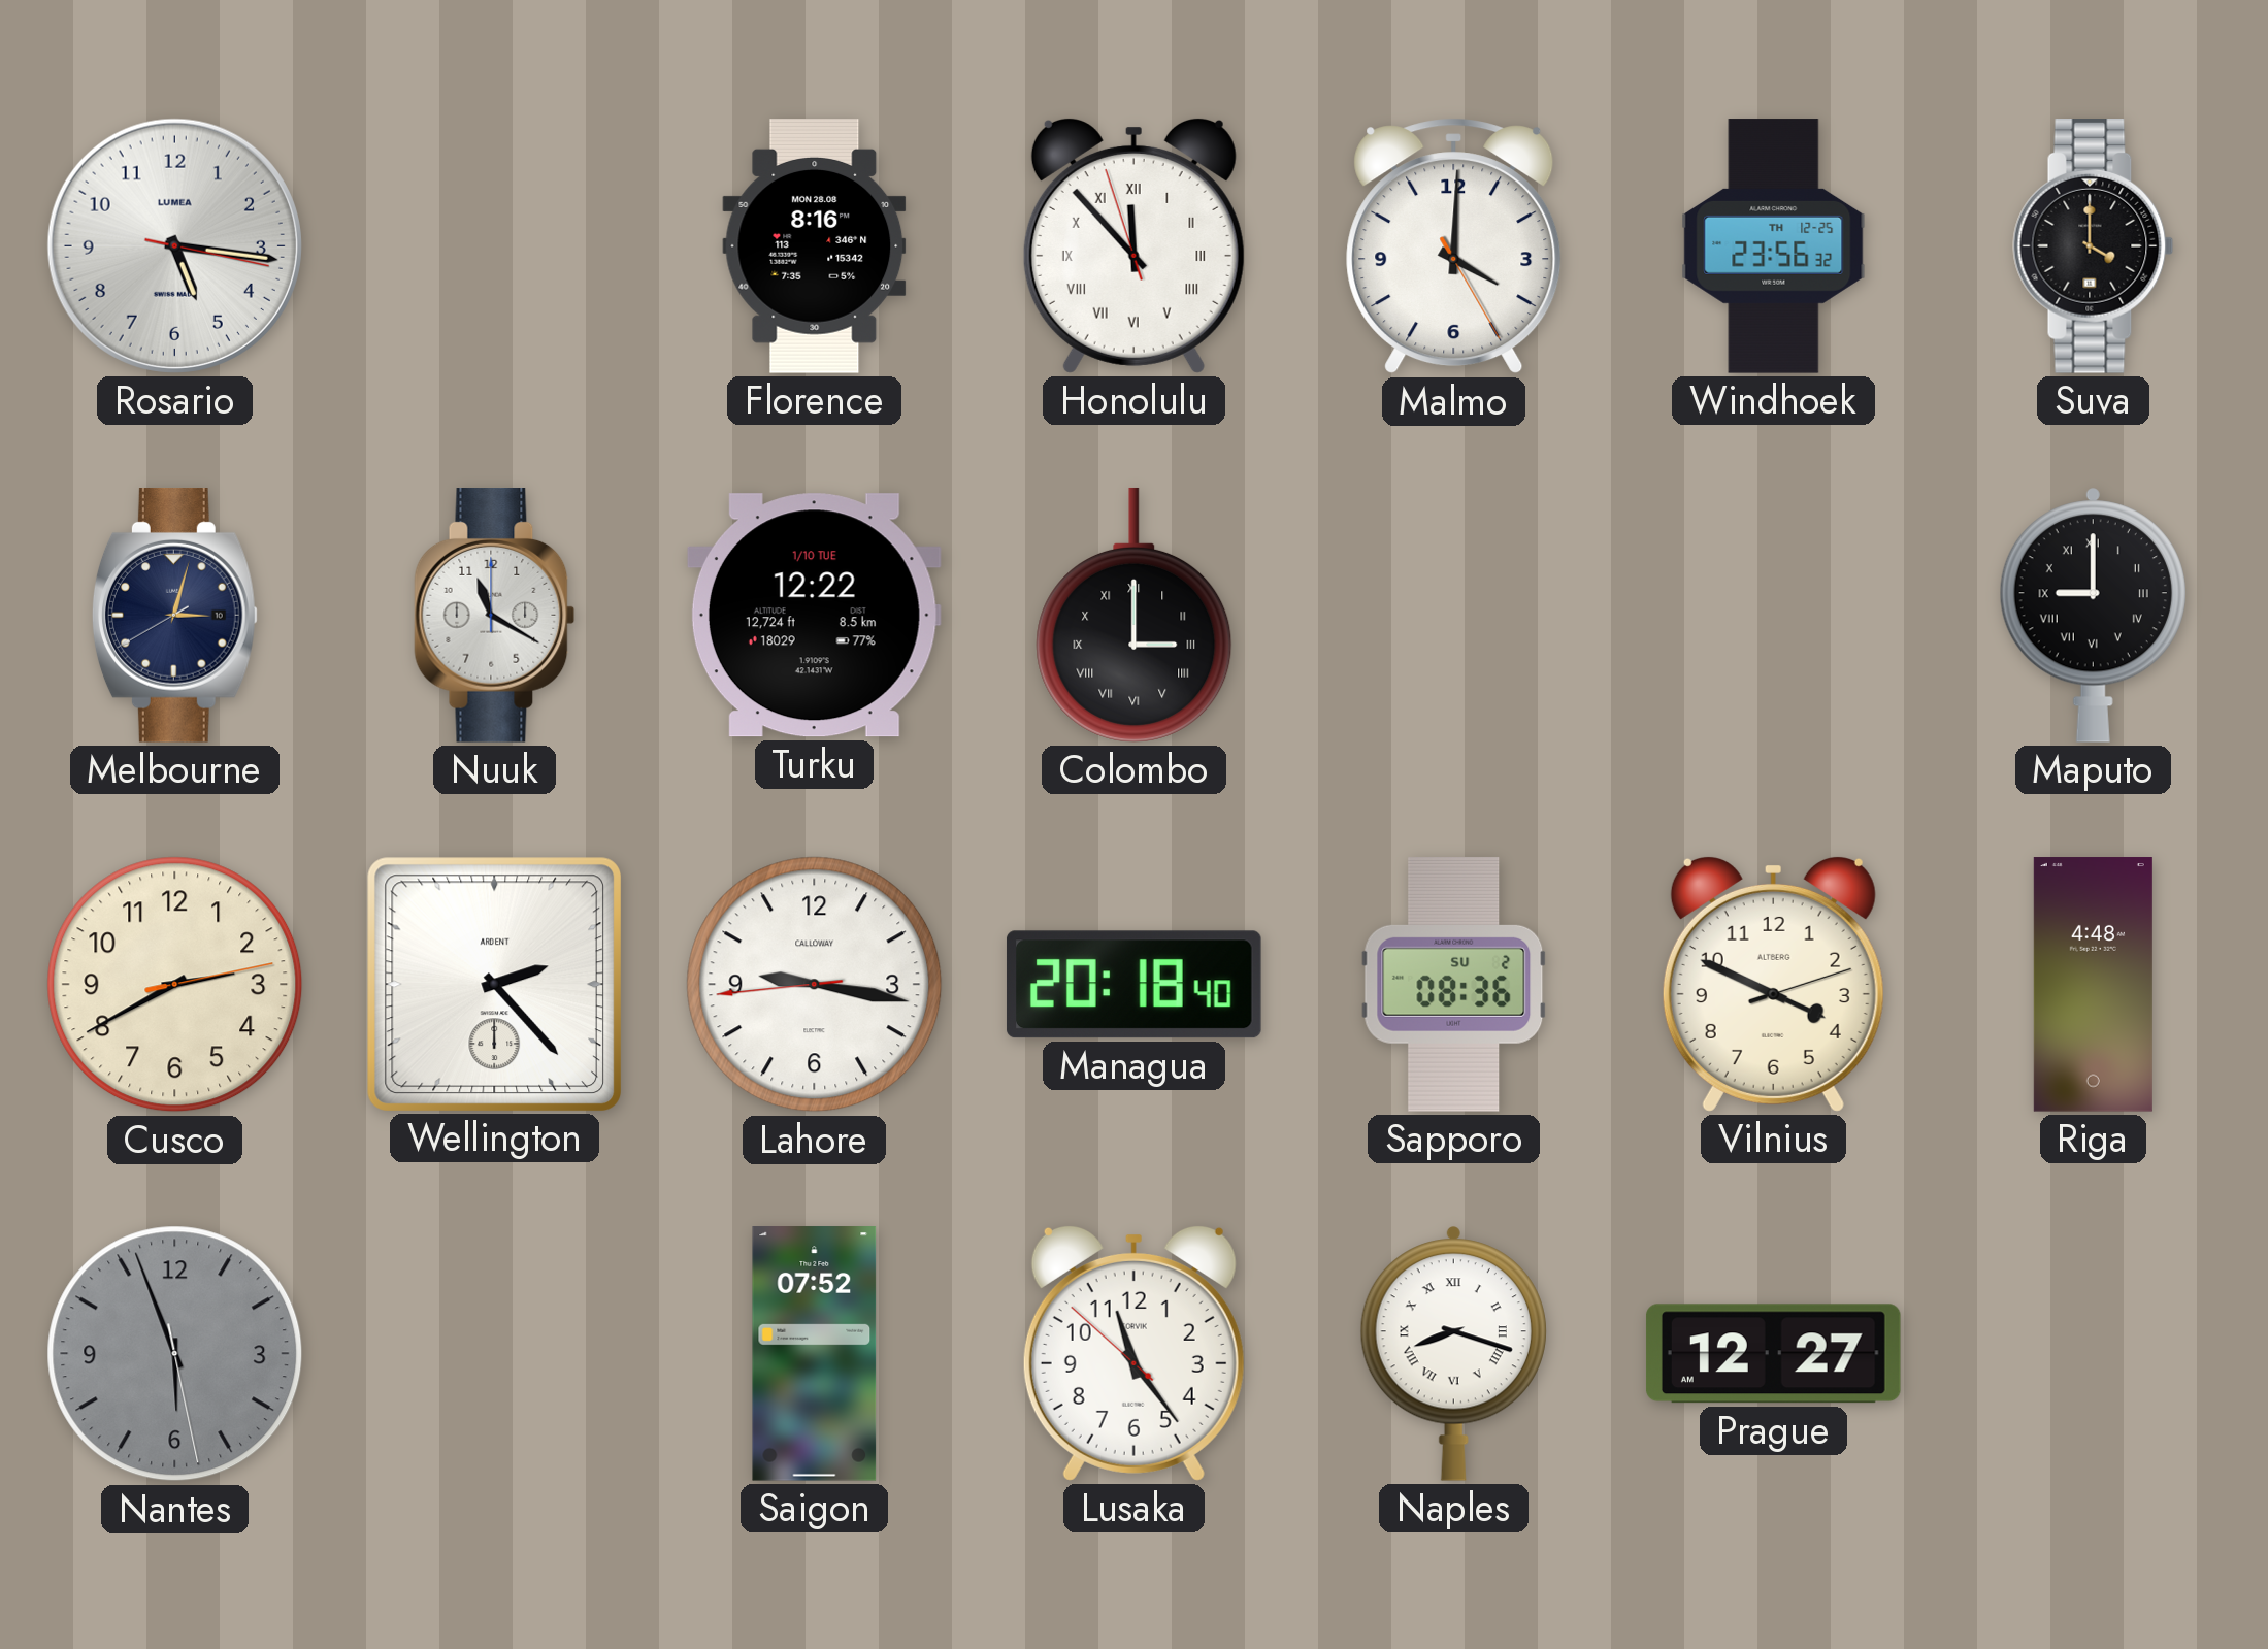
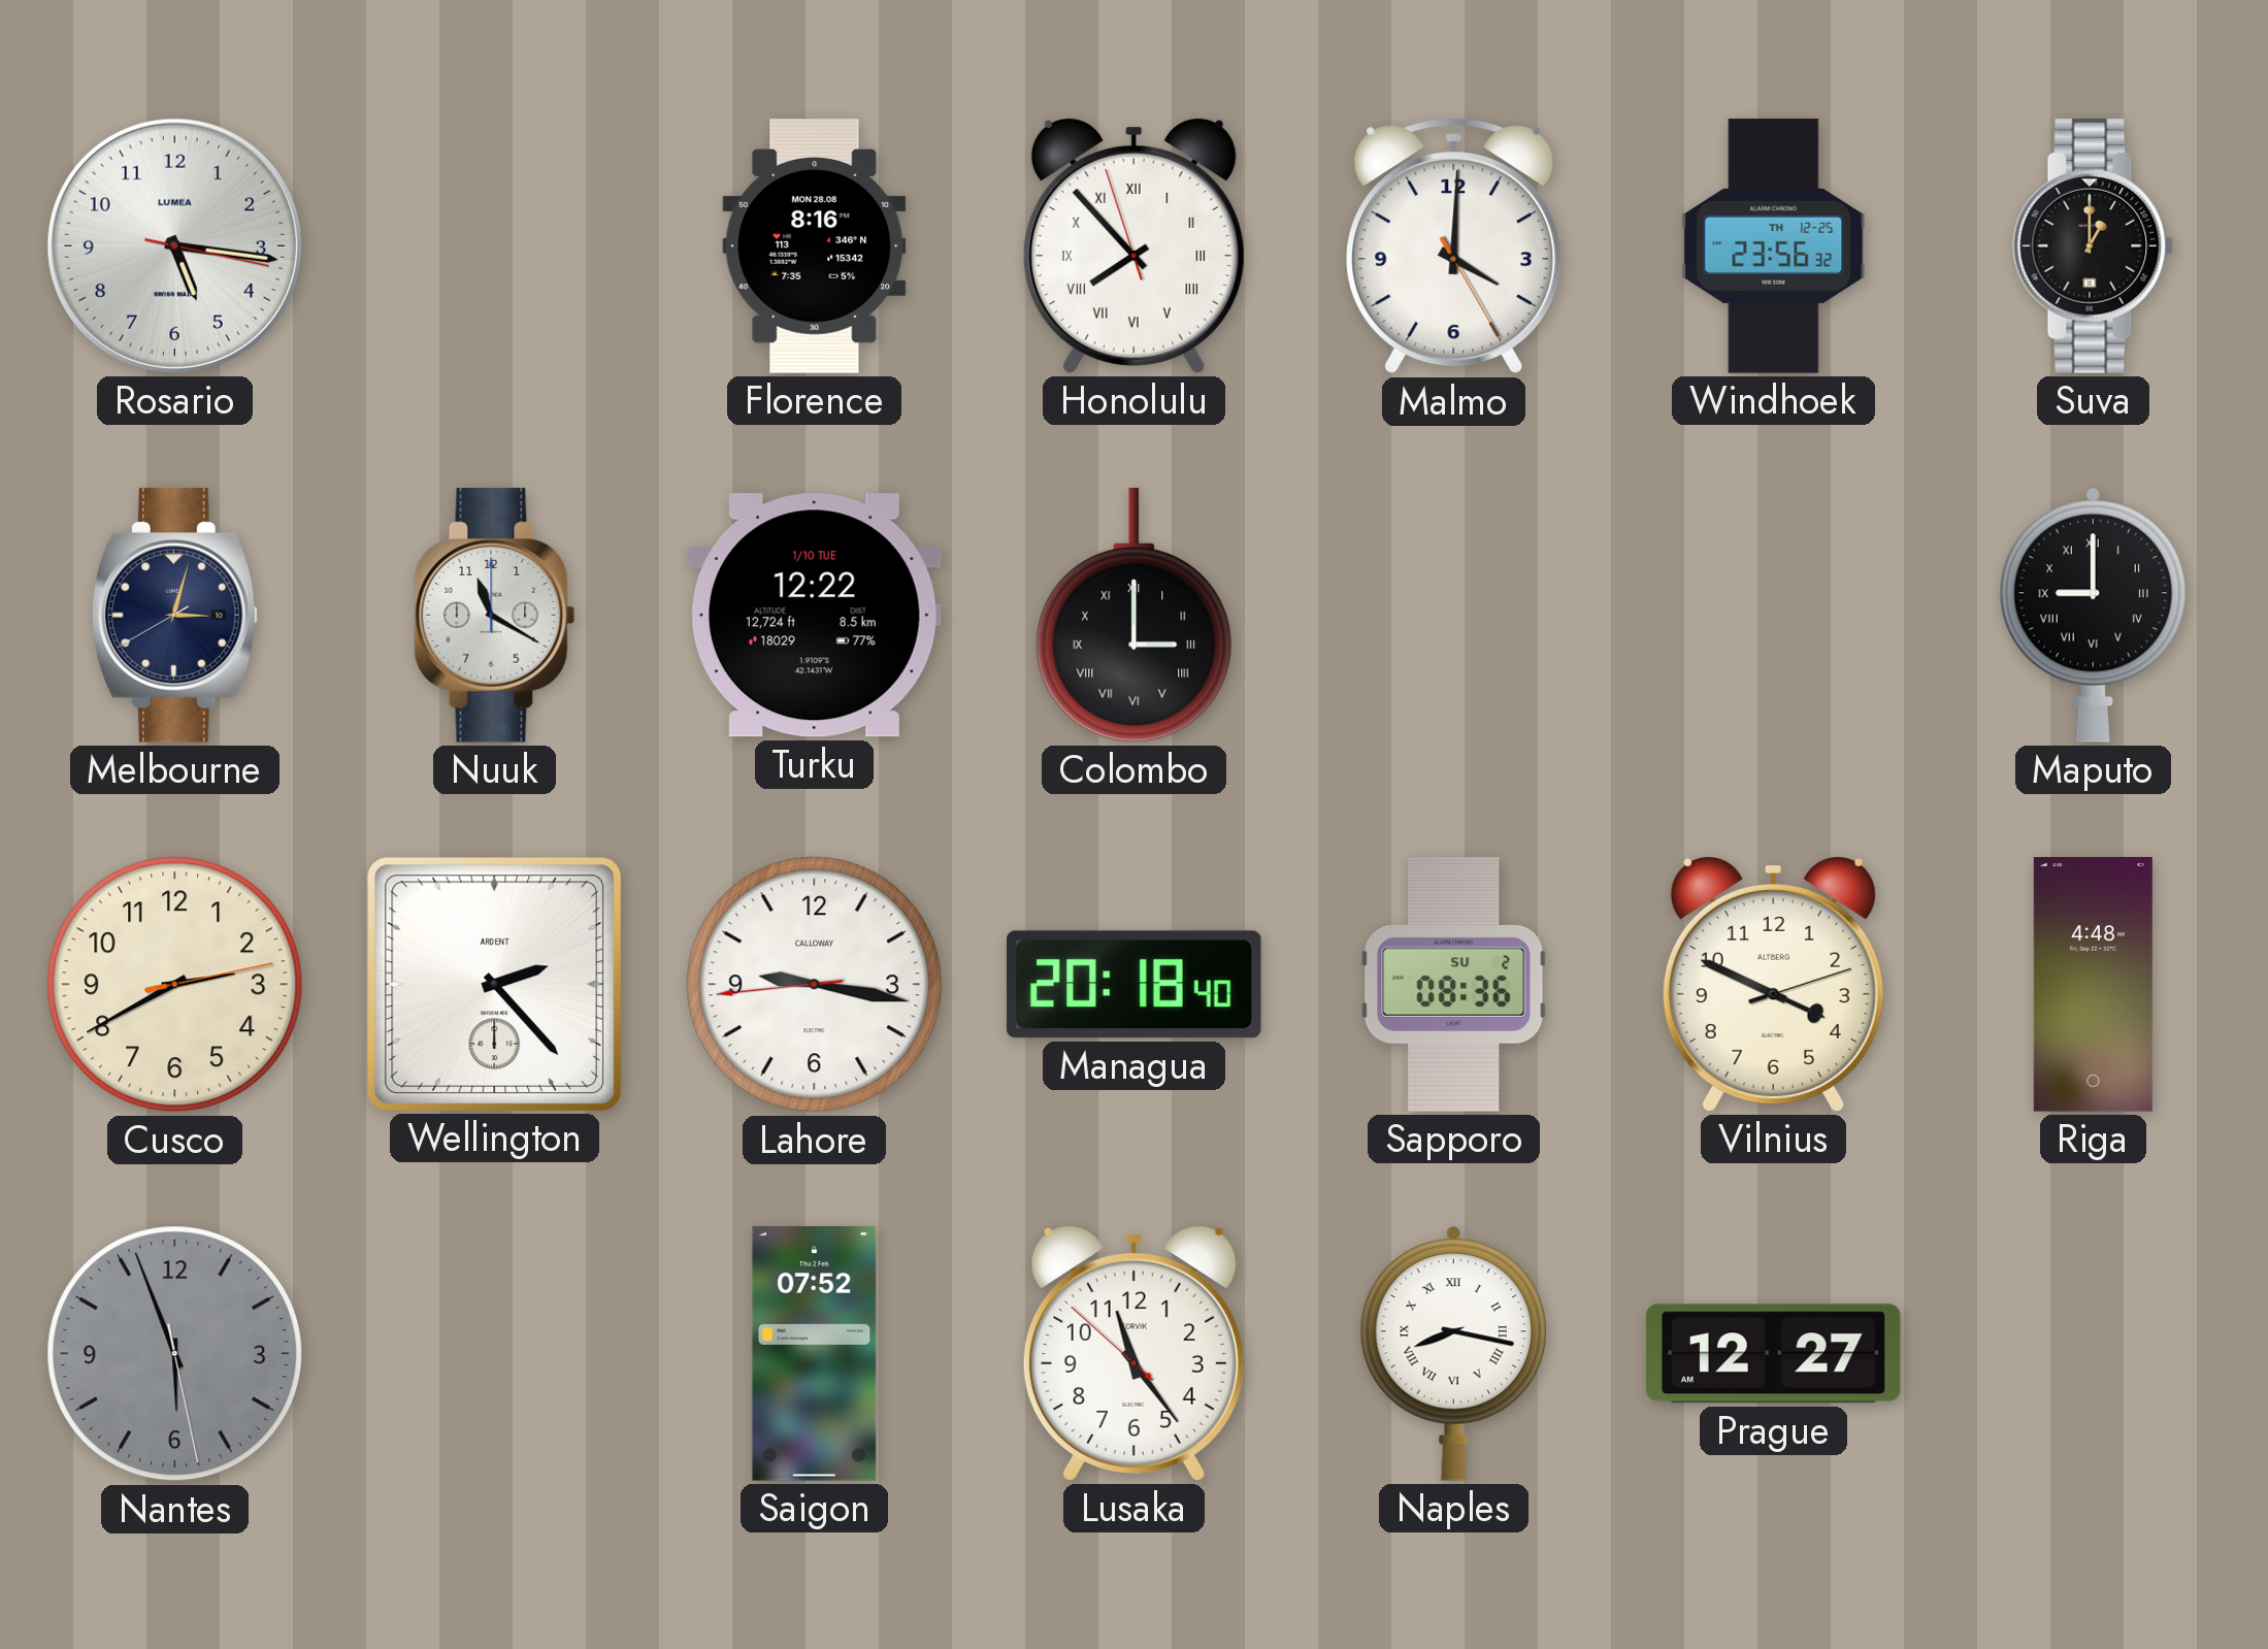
Honolulu: 11:52 -> 7:52
Suva: 4:00 -> 1:00
Naples: 8:18 -> 8:17
